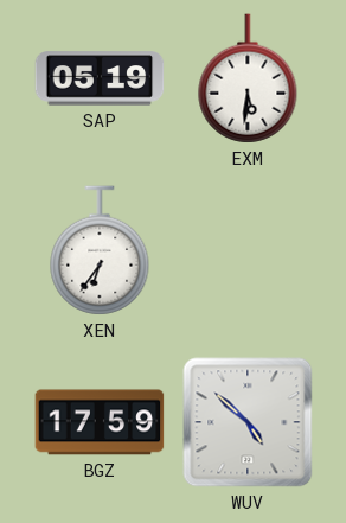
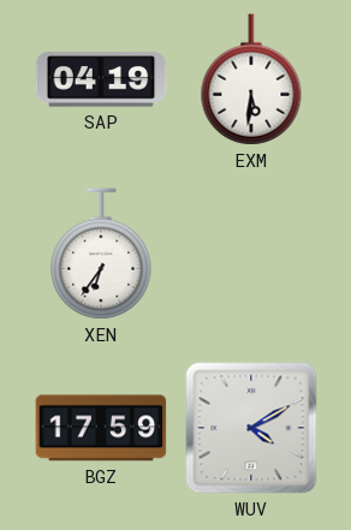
SAP: 05:19 -> 04:19
WUV: 4:52 -> 4:10
